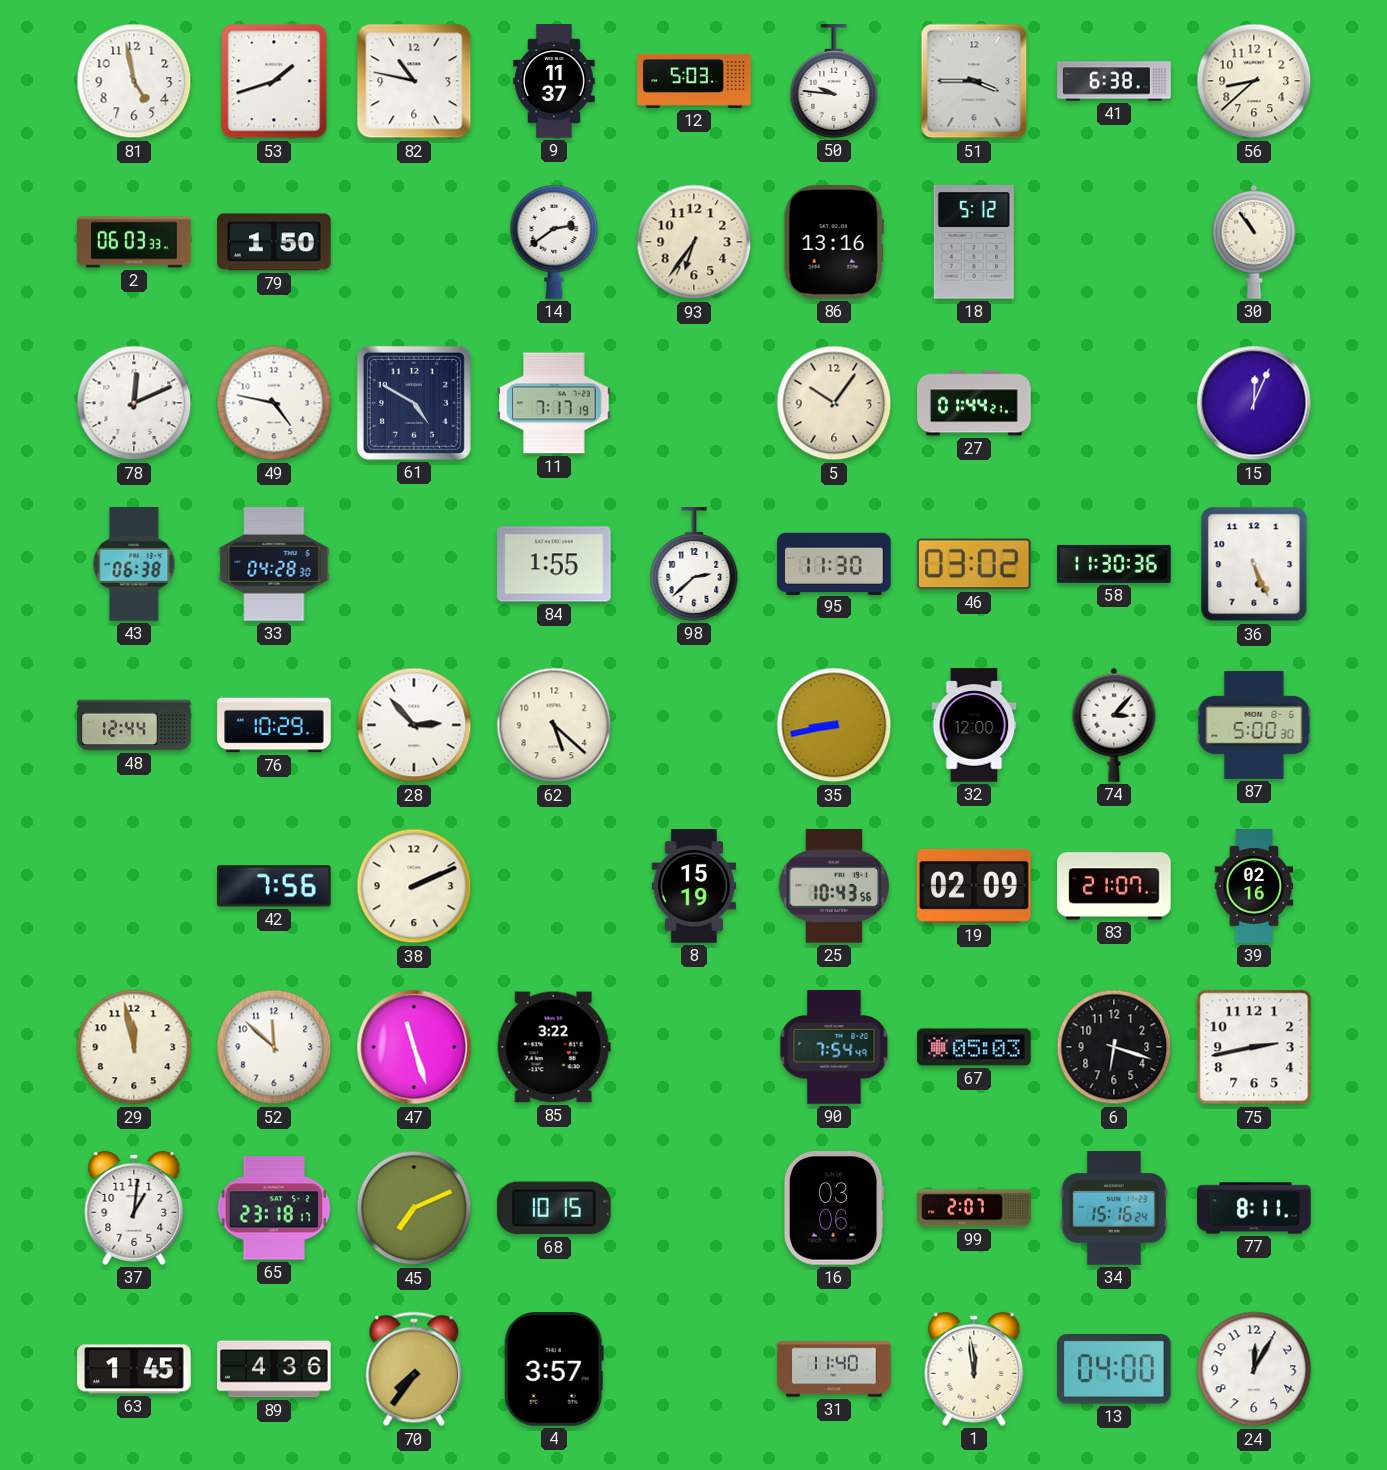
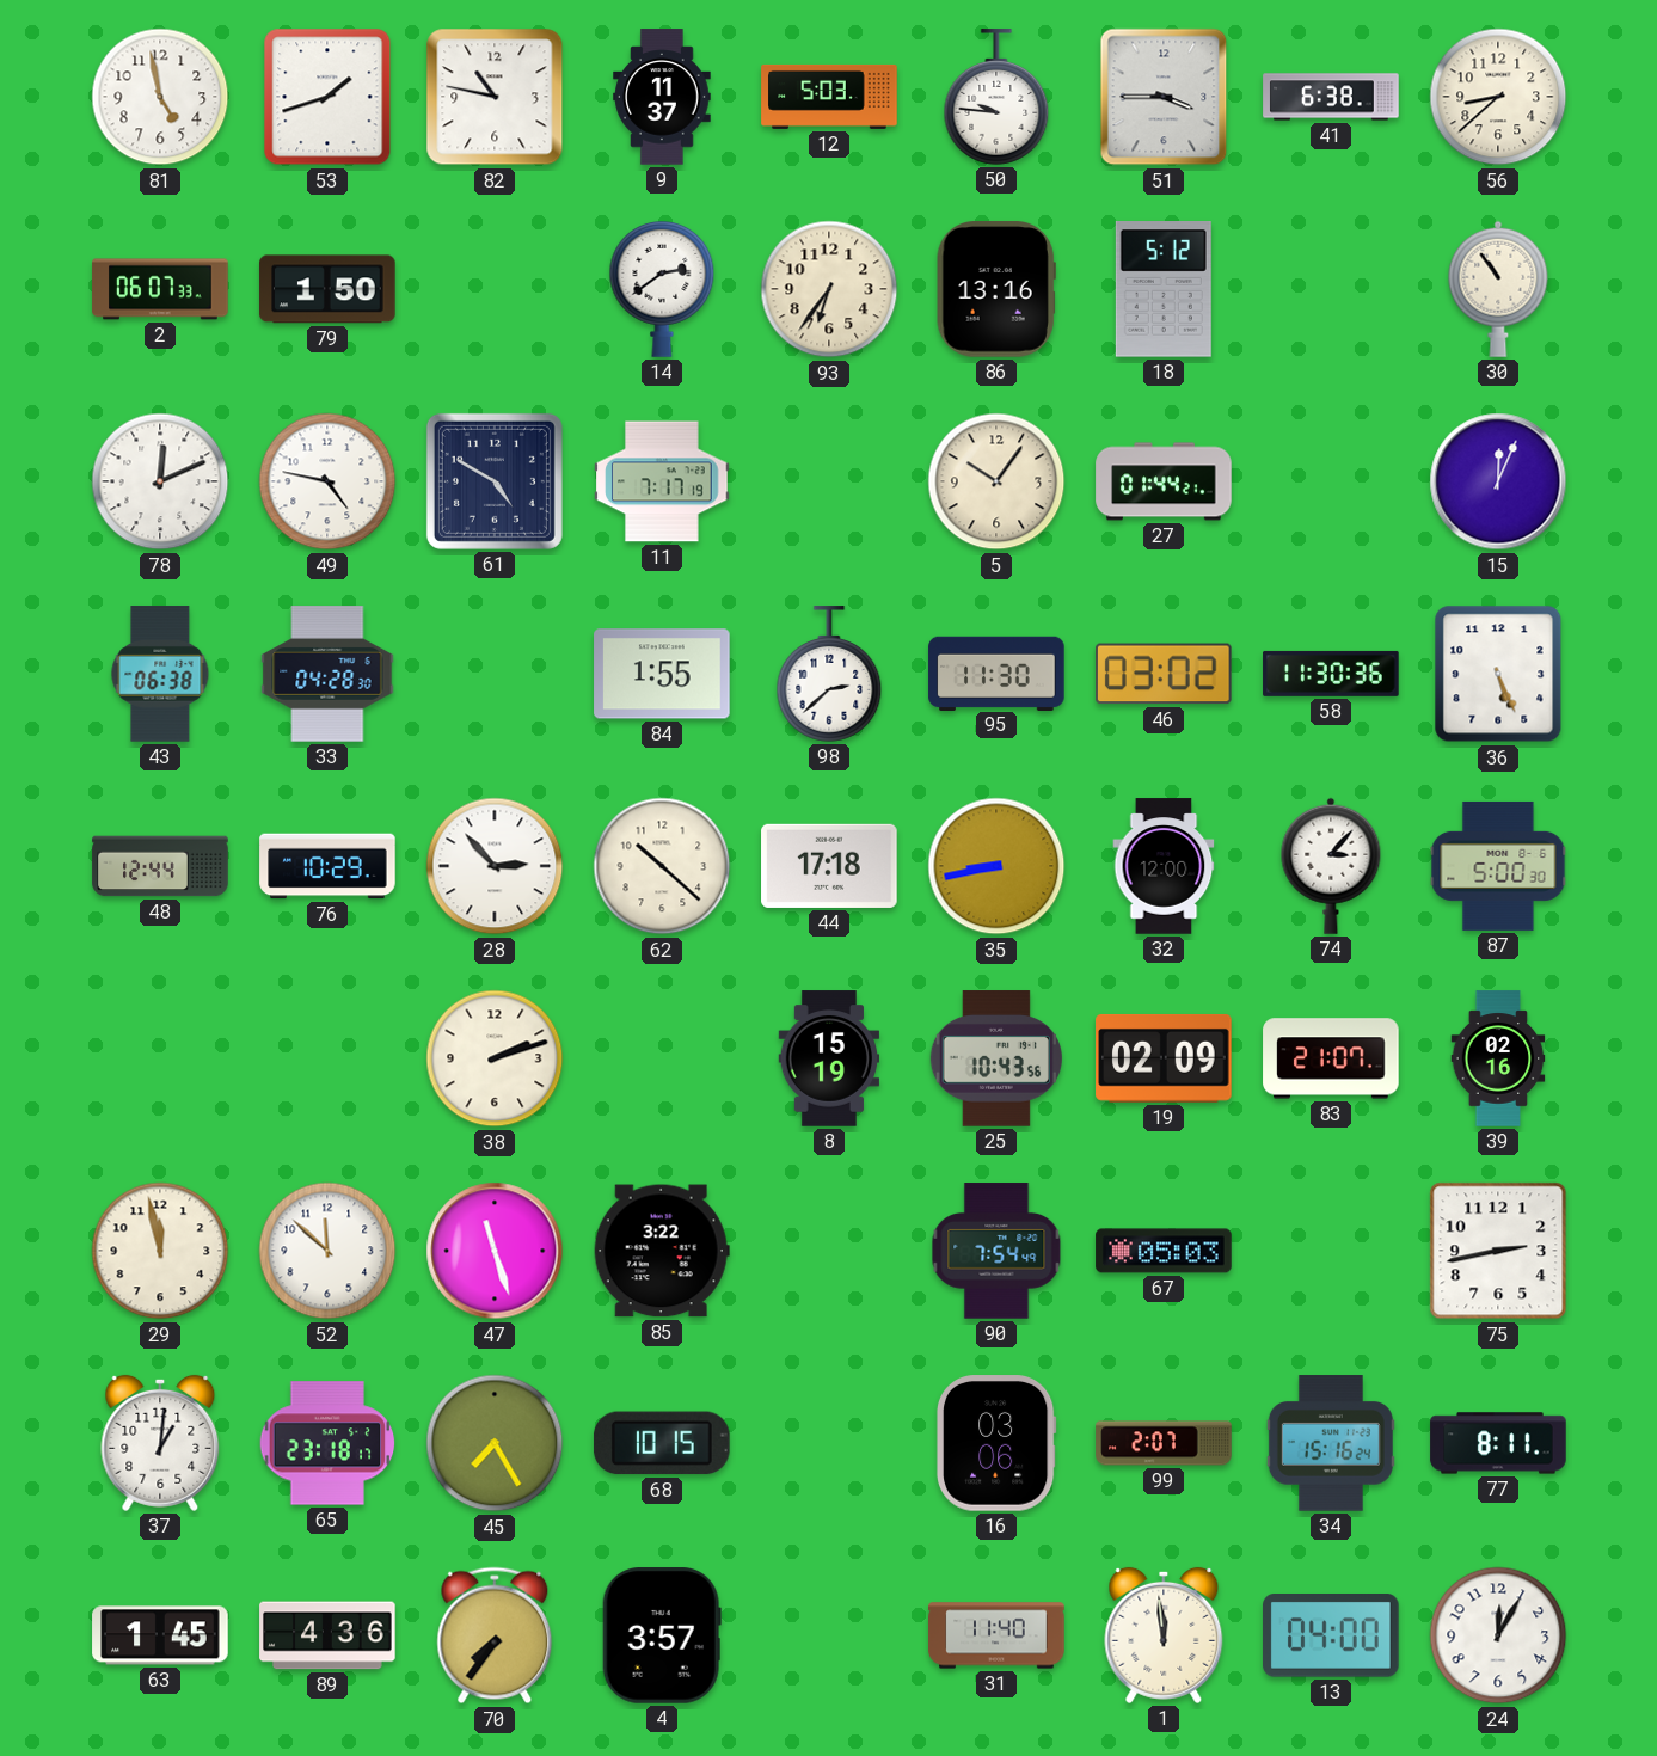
2: 06:03 -> 06:07
62: 5:22 -> 10:22
44: none -> 17:18
42: 7:56 -> none
38: 2:11 -> 2:12
6: 6:18 -> none
45: 7:11 -> 7:25
